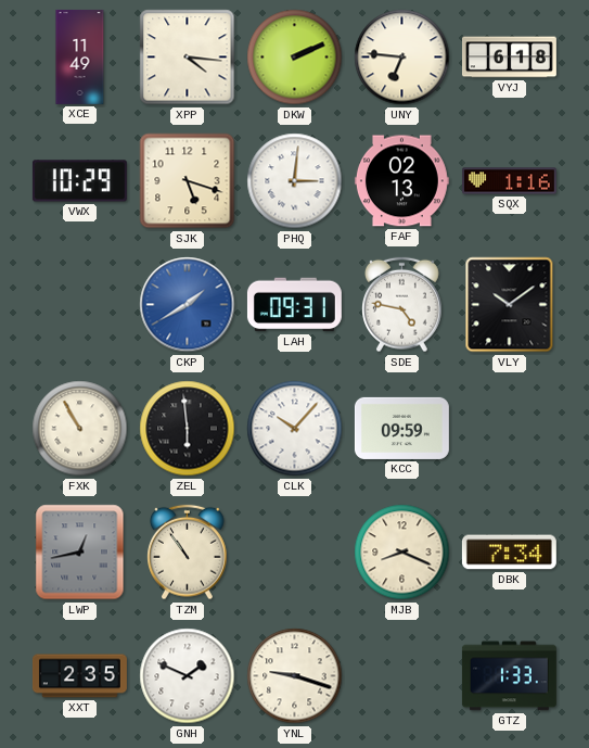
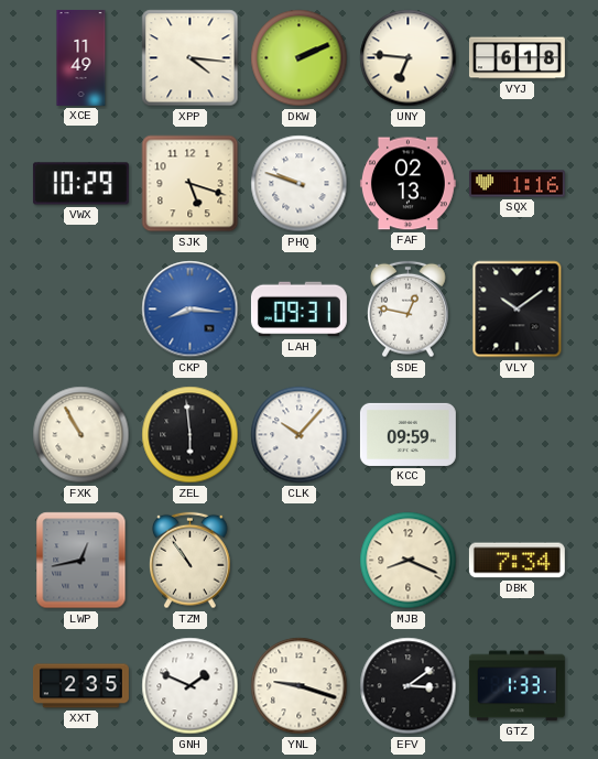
PHQ: 3:01 -> 9:48
CKP: 1:40 -> 8:16
SDE: 4:47 -> 12:47
EFV: none -> 3:09
